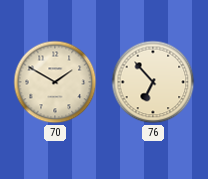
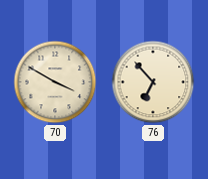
70: 1:50 -> 3:50
